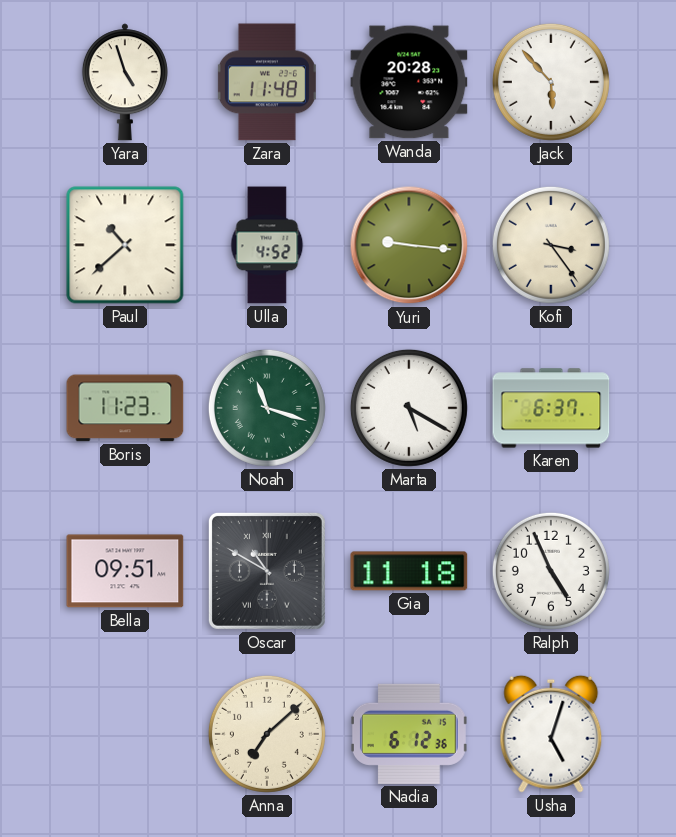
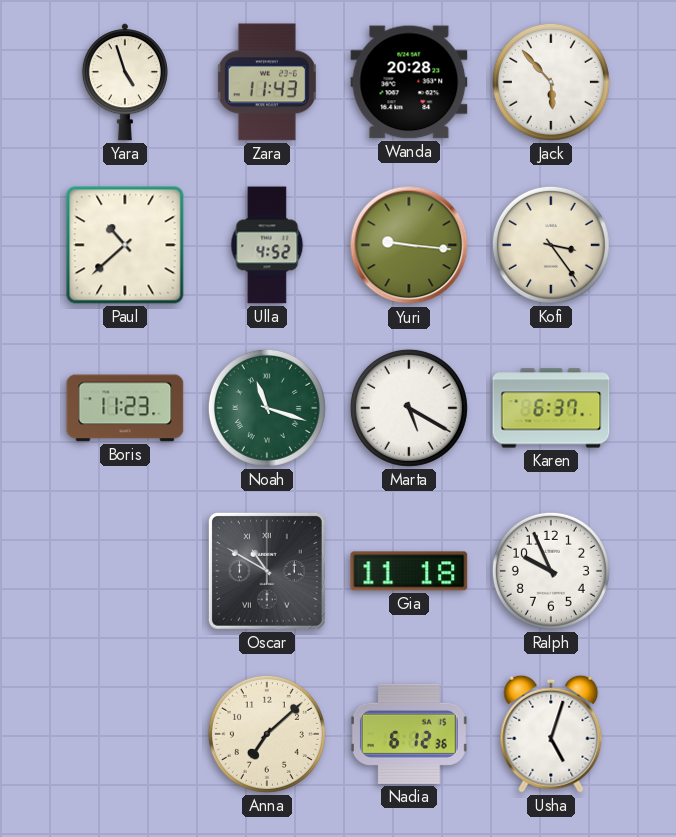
Zara: 11:48 -> 11:43
Bella: 09:51 -> none
Ralph: 4:56 -> 9:56
